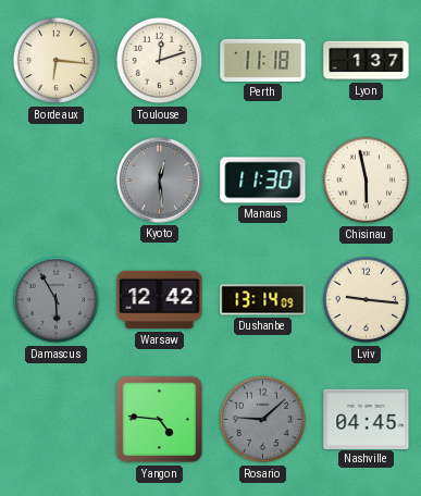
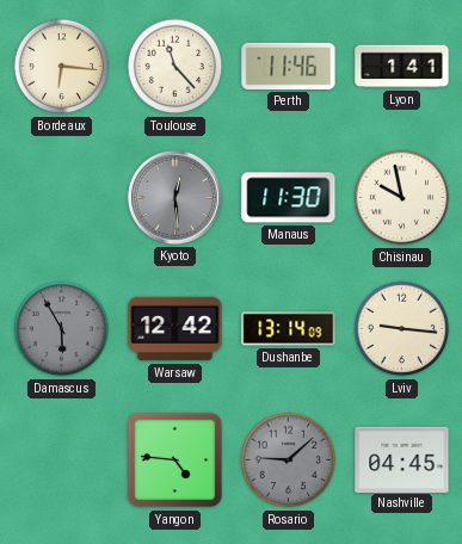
Toulouse: 12:12 -> 11:23
Perth: 11:18 -> 11:46
Lyon: 1:37 -> 1:41
Chisinau: 5:58 -> 9:58
